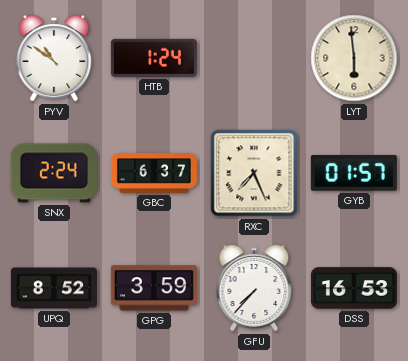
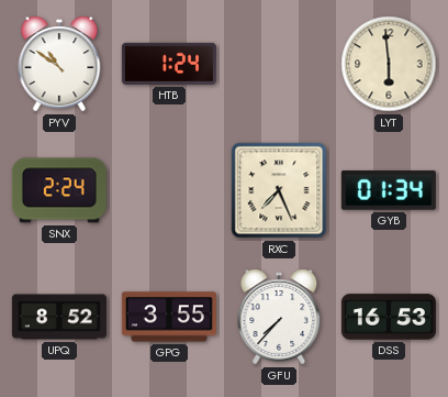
GBC: 6:37 -> none
GYB: 01:57 -> 01:34
GPG: 3:59 -> 3:55
